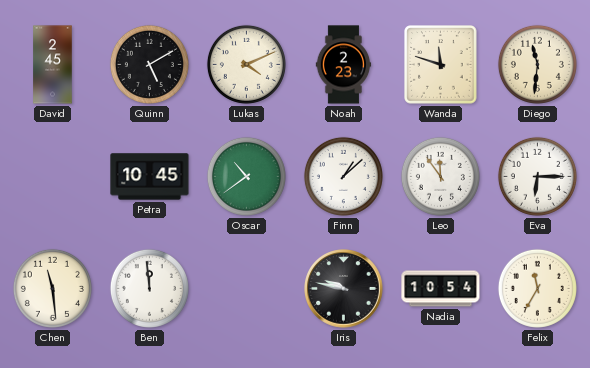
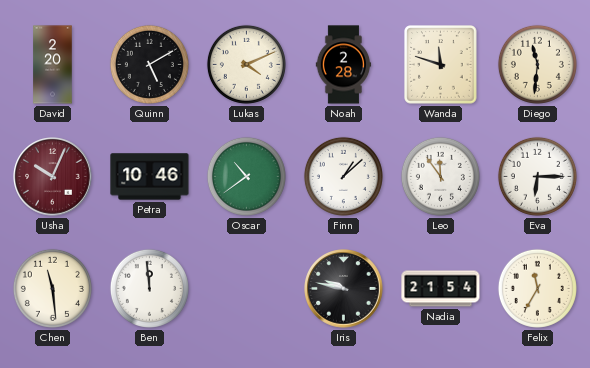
David: 2:45 -> 2:20
Noah: 2:23 -> 2:28
Usha: none -> 10:04
Petra: 10:45 -> 10:46
Nadia: 10:54 -> 21:54
